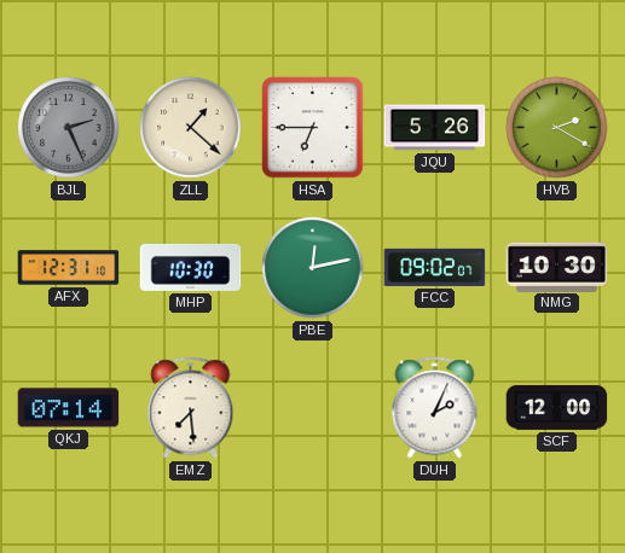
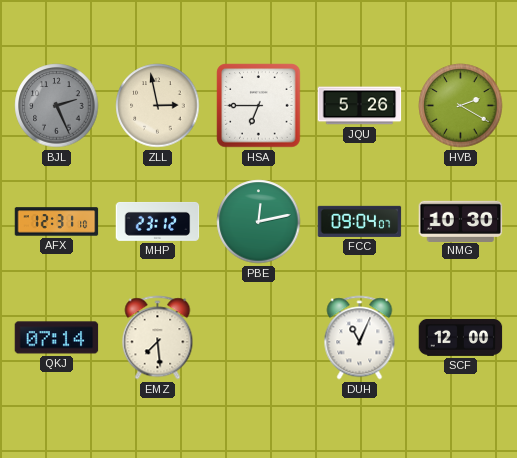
ZLL: 1:22 -> 2:58
MHP: 10:30 -> 23:12
FCC: 09:02 -> 09:04
DUH: 2:04 -> 11:04
